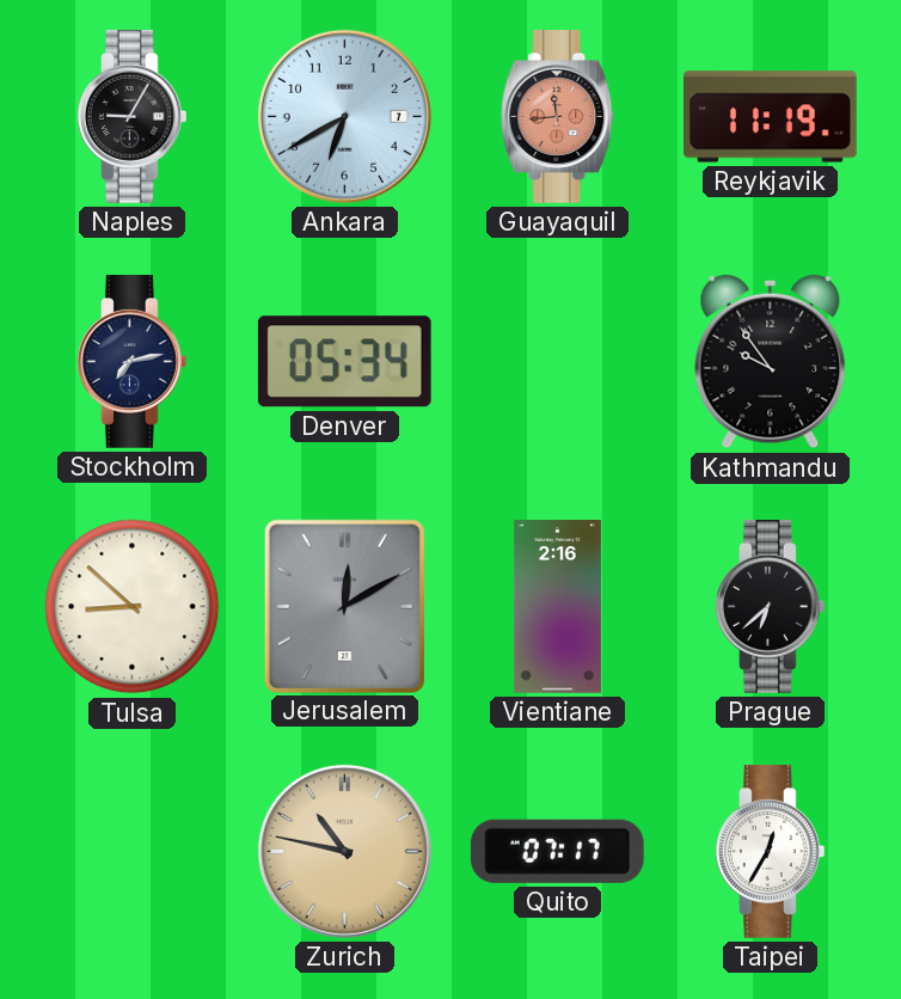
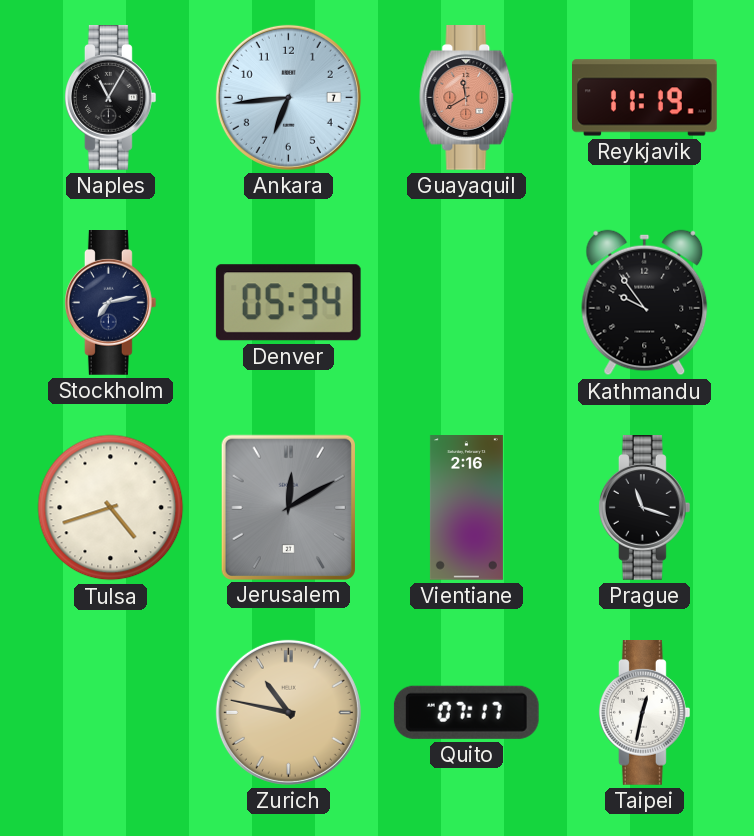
Naples: 9:05 -> 11:05
Ankara: 6:40 -> 6:44
Guayaquil: 11:44 -> 11:40
Tulsa: 8:52 -> 4:42
Prague: 6:38 -> 11:18
Taipei: 12:35 -> 12:32
